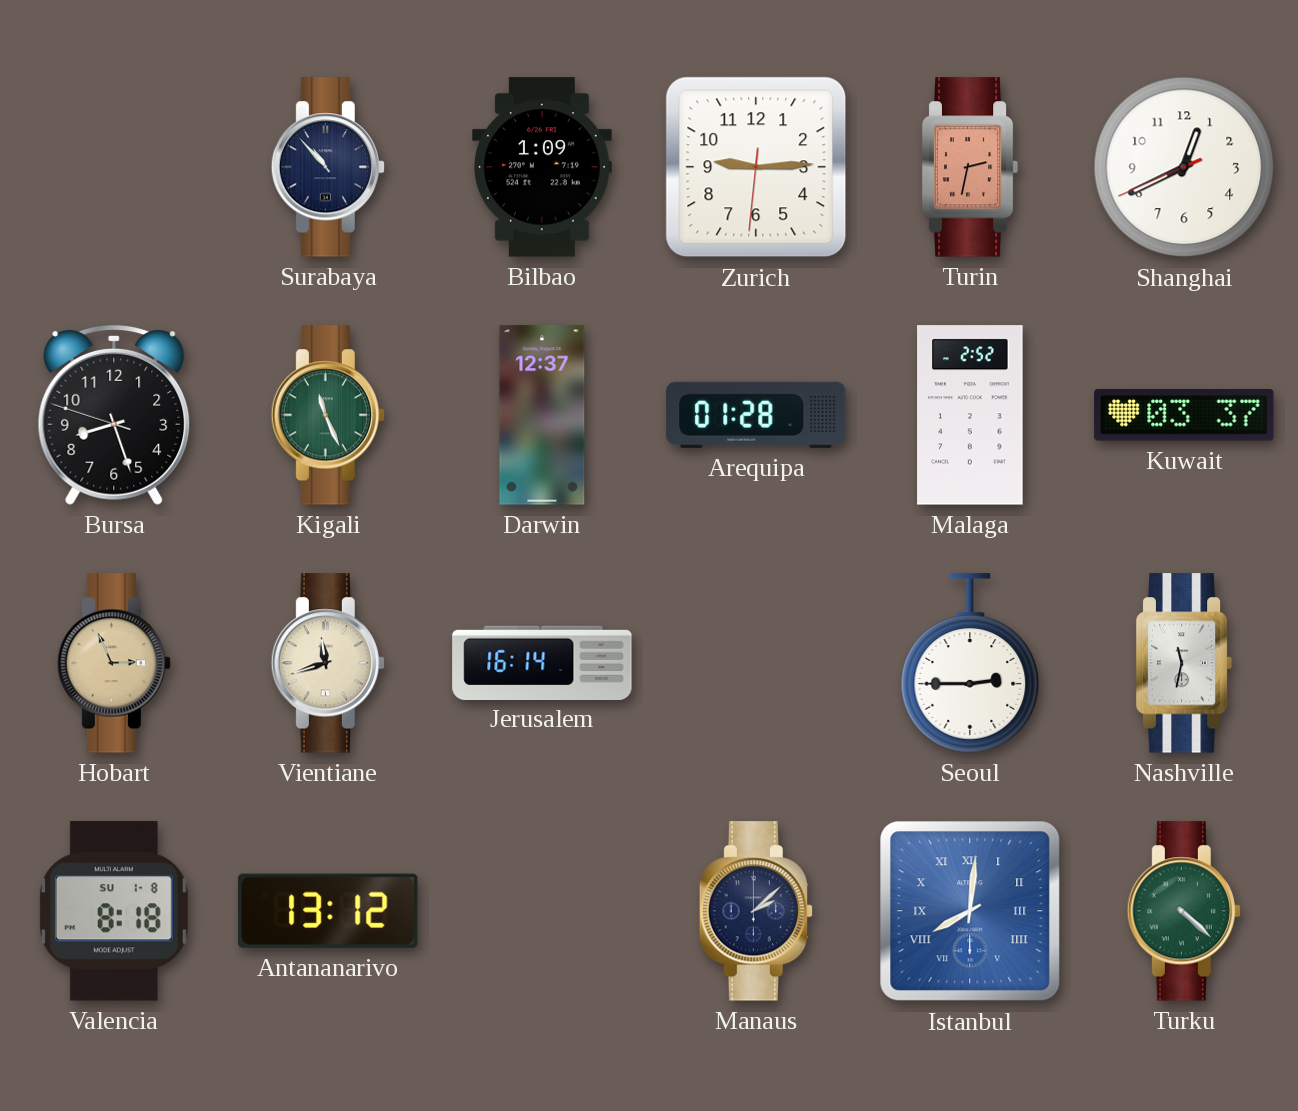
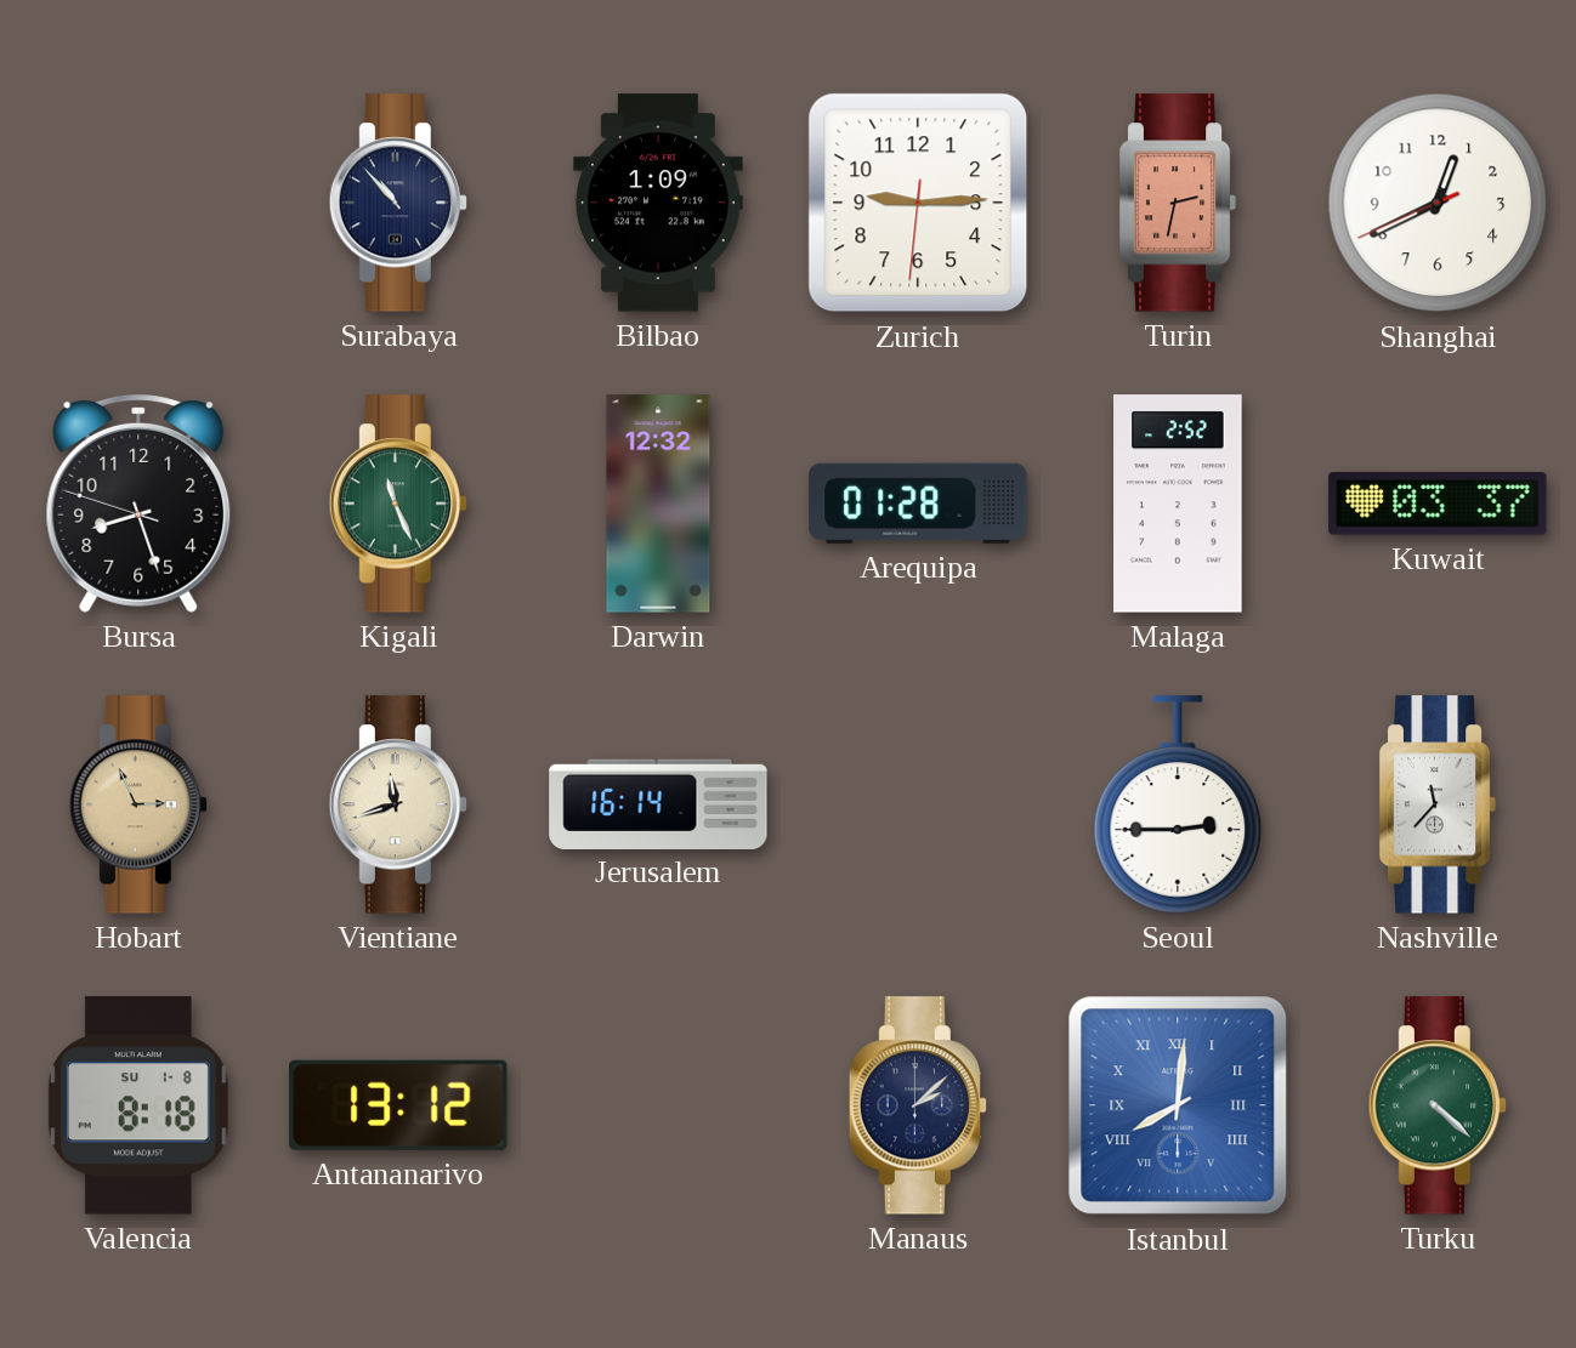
Darwin: 12:37 -> 12:32
Nashville: 11:32 -> 11:37
